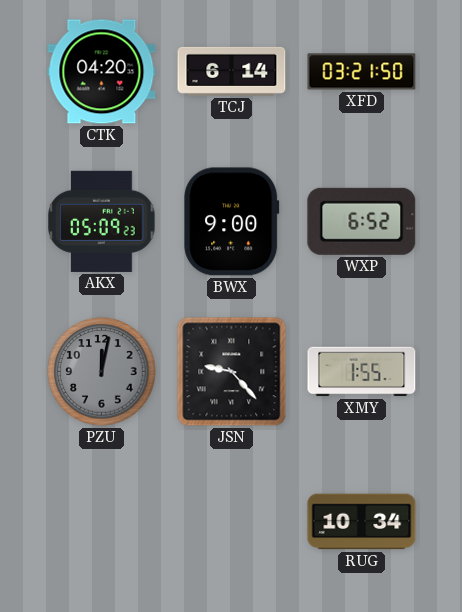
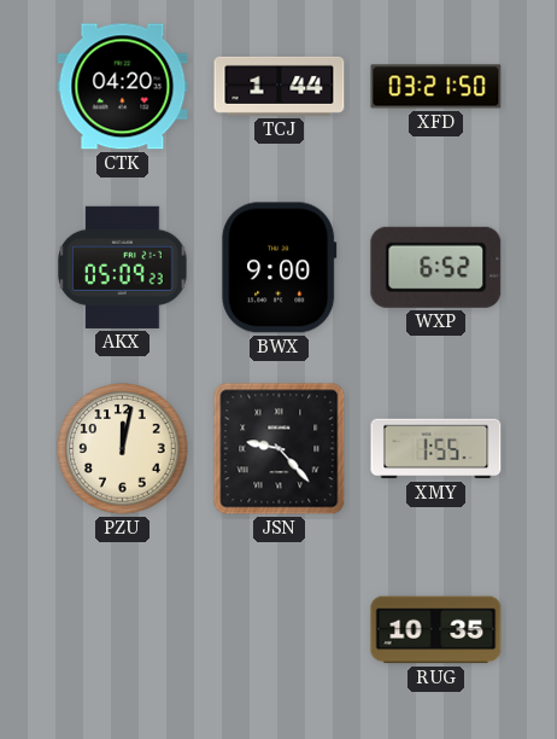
TCJ: 6:14 -> 1:44
PZU dial: grey -> cream
RUG: 10:34 -> 10:35
